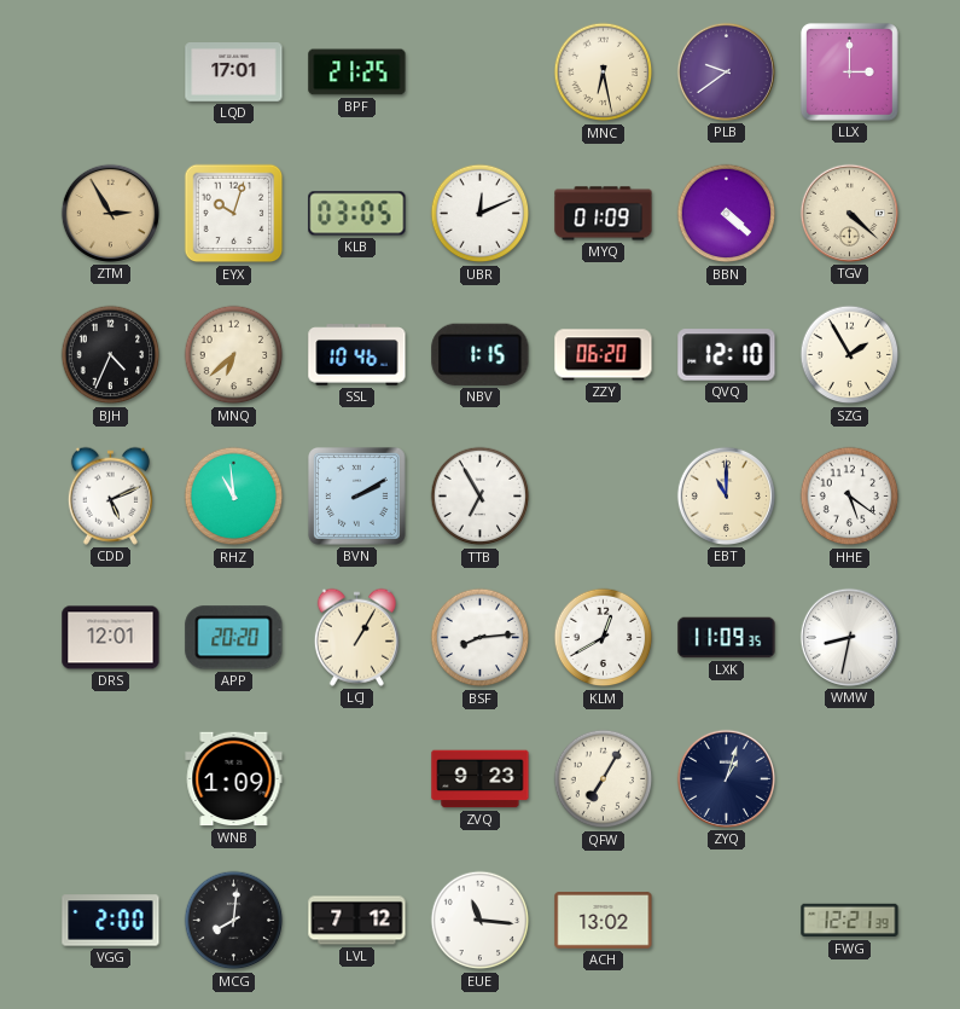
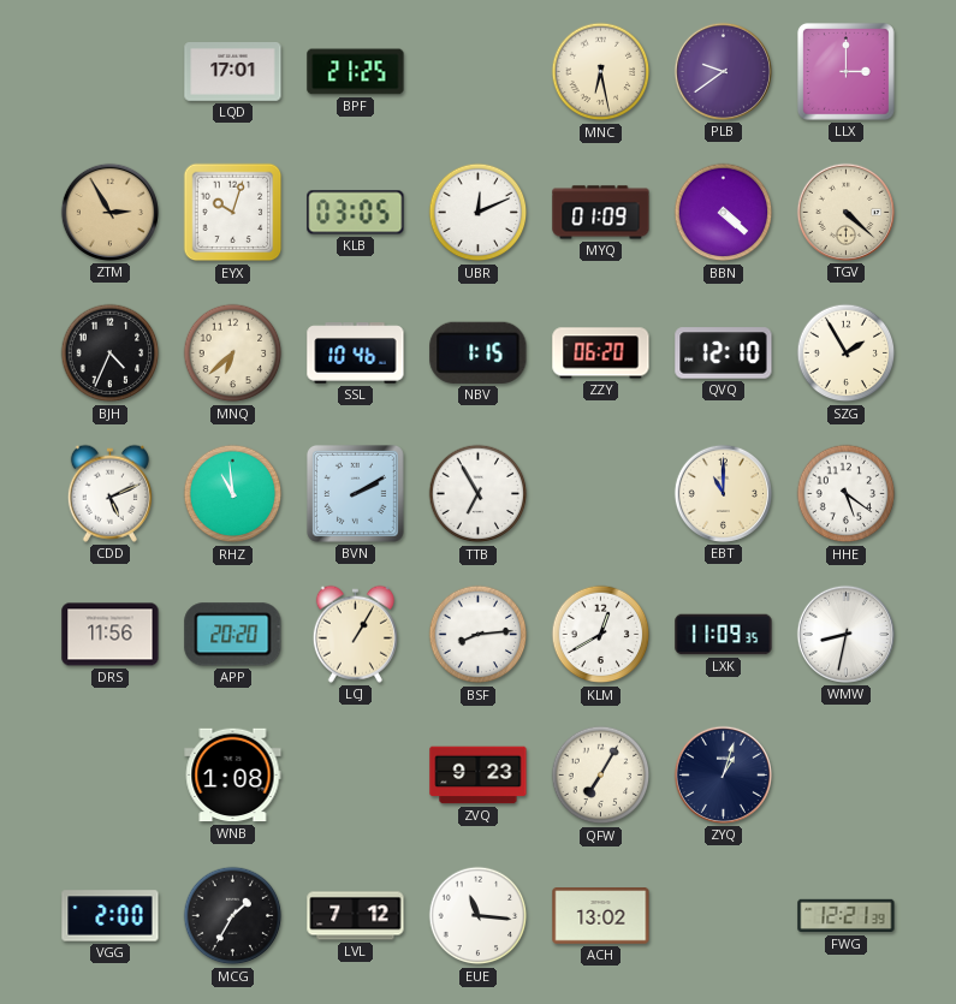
DRS: 12:01 -> 11:56
WNB: 1:09 -> 1:08
MCG: 8:01 -> 1:35
